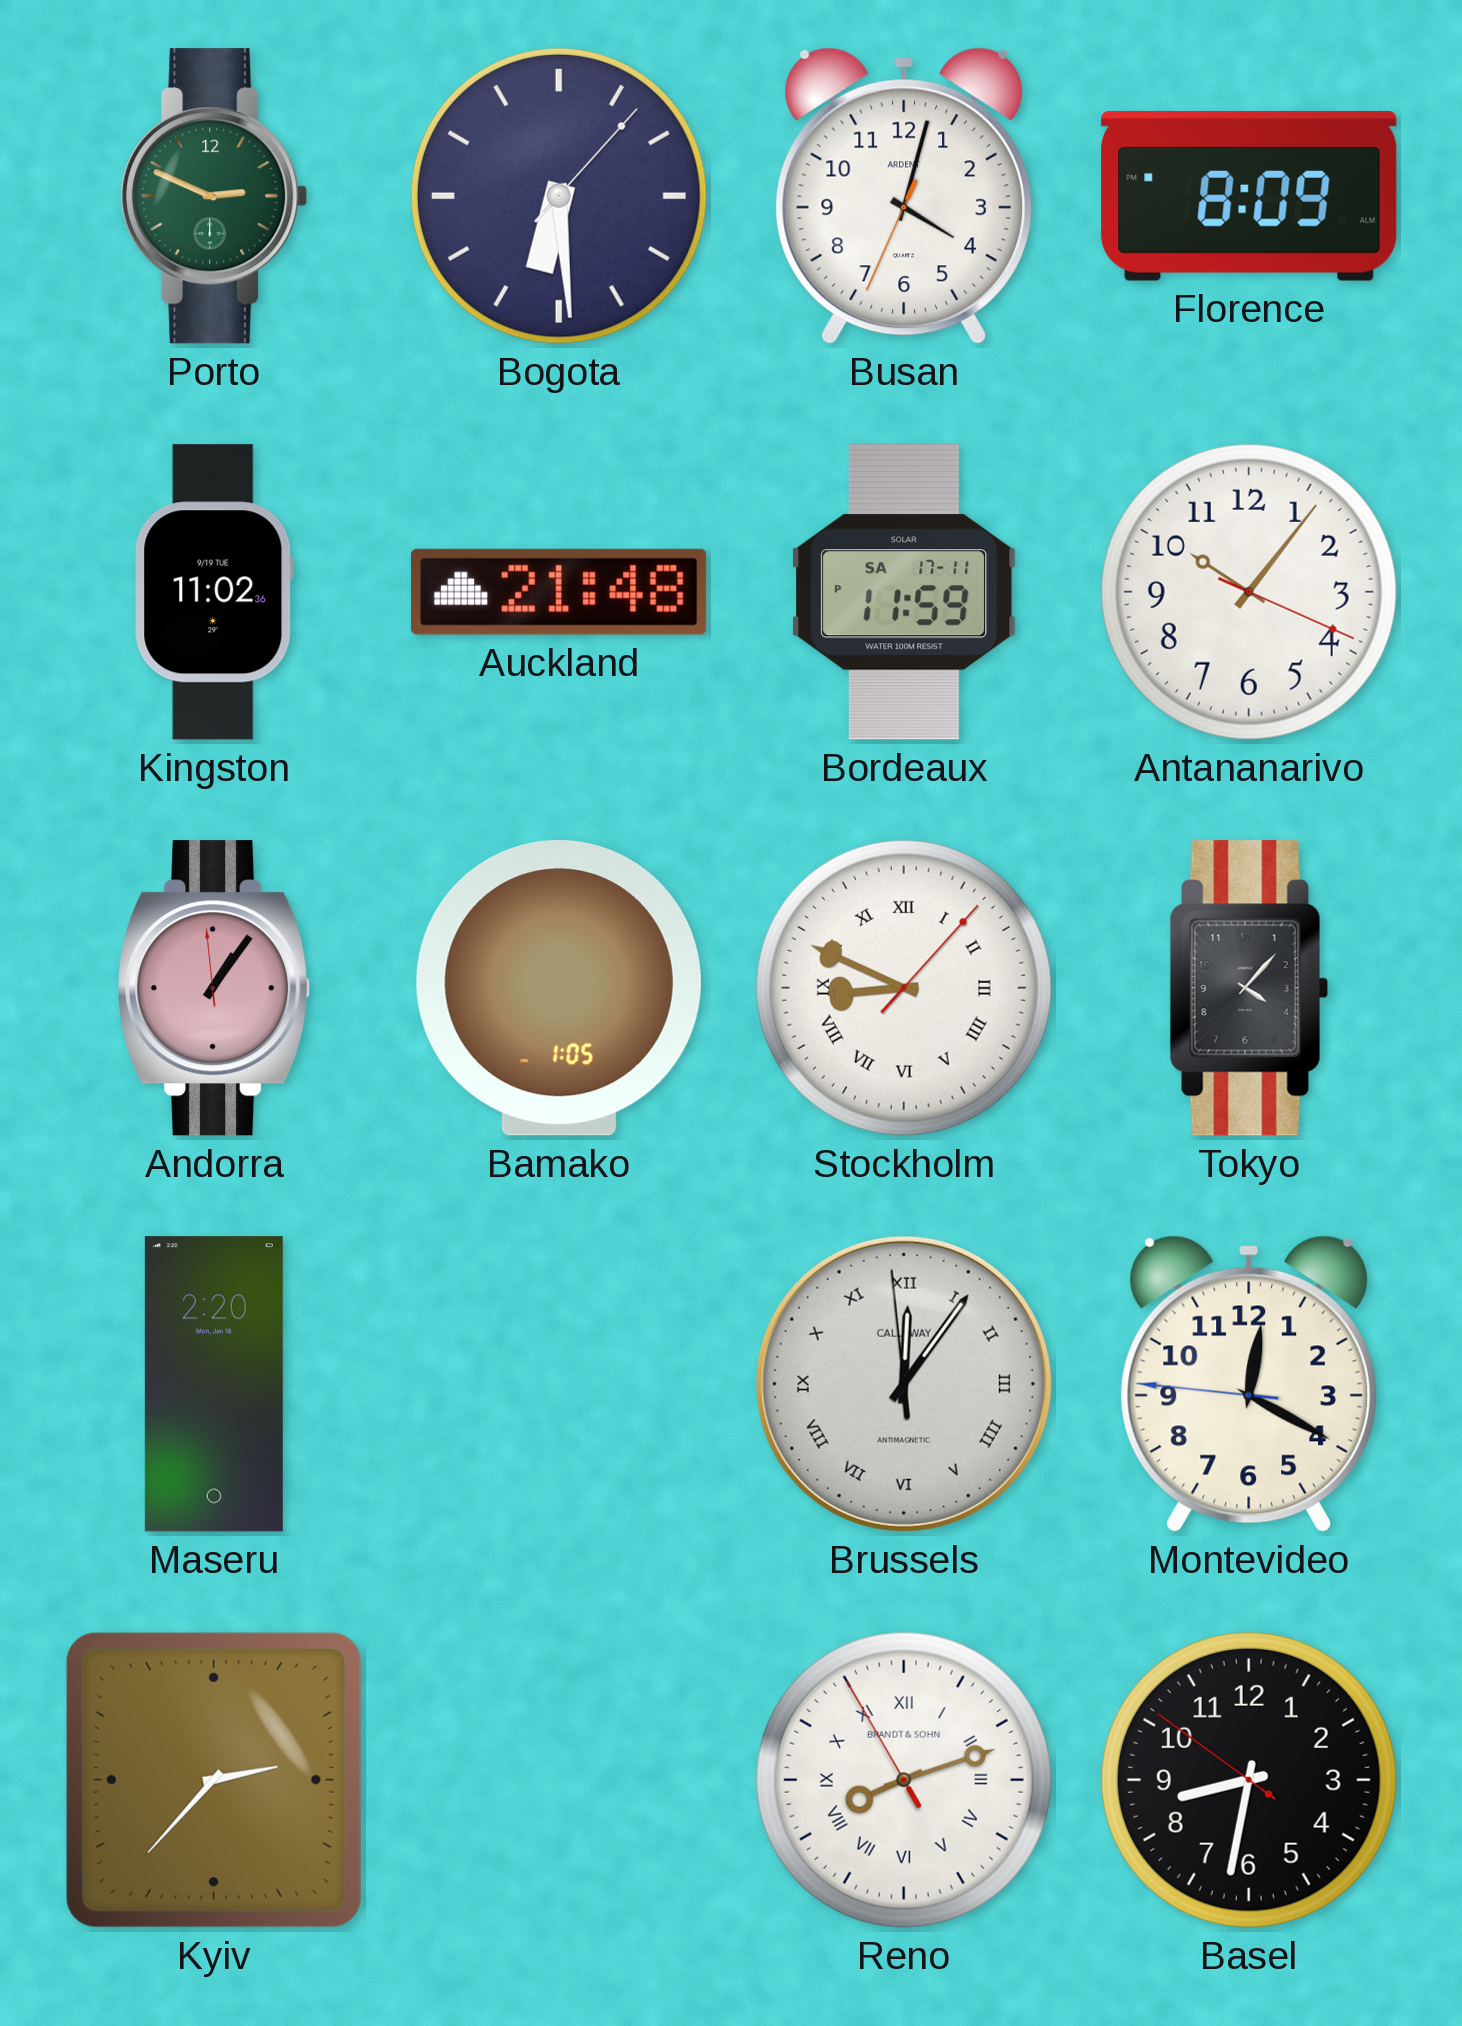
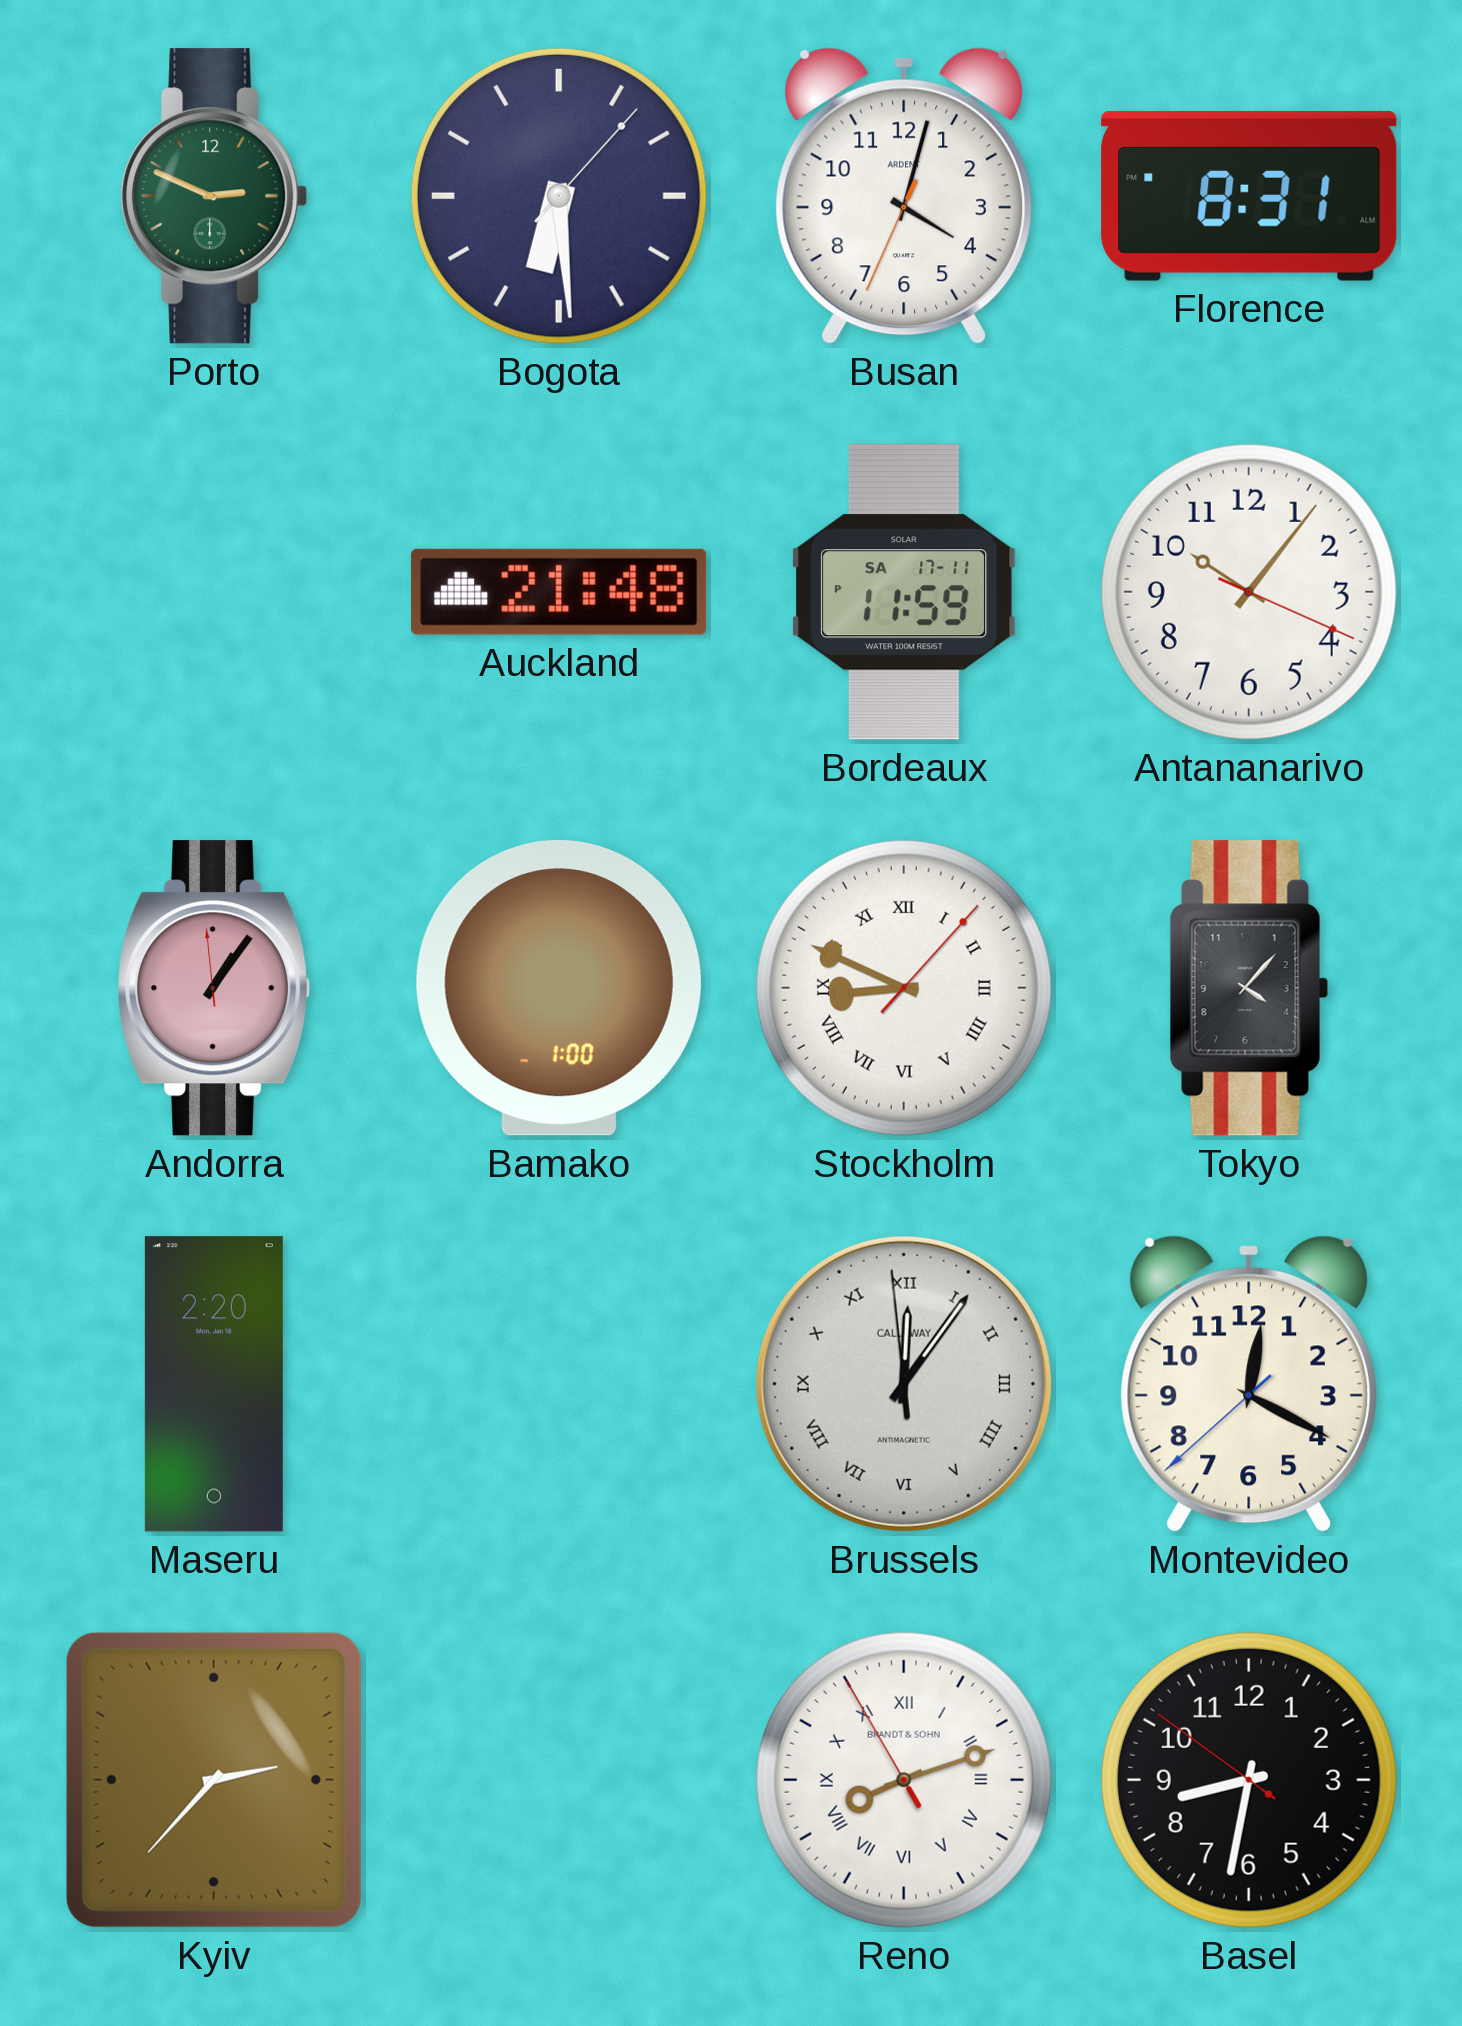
Florence: 8:09 -> 8:31
Kingston: 11:02 -> none
Bamako: 1:05 -> 1:00
Montevideo: 12:19:46 -> 12:19:38
